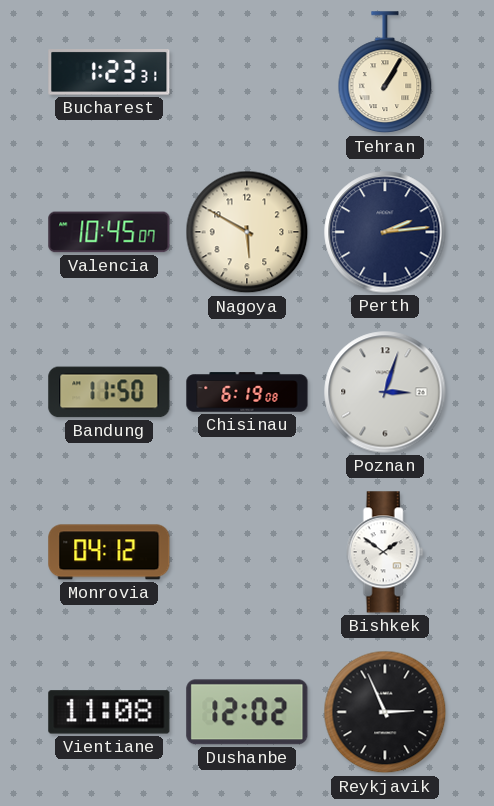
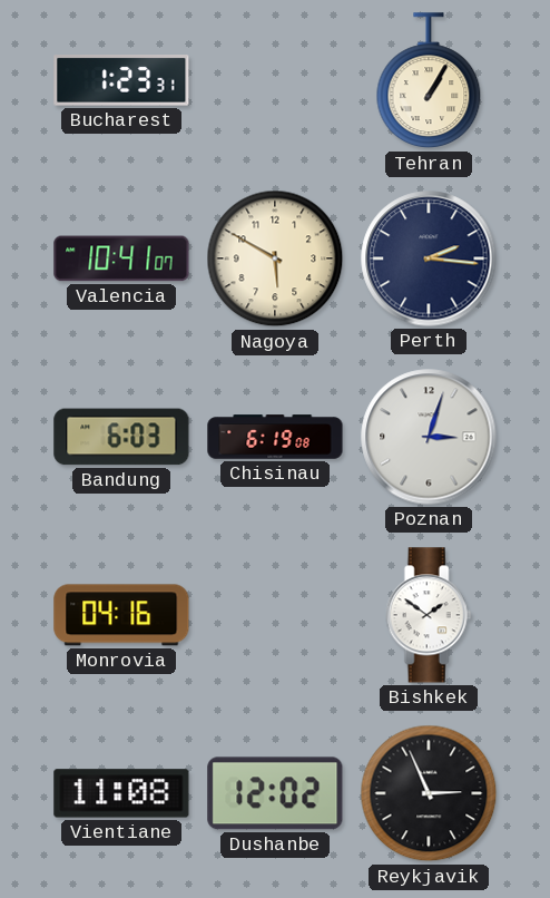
Valencia: 10:45 -> 10:41
Perth: 2:14 -> 2:16
Bandung: 11:50 -> 6:03
Monrovia: 04:12 -> 04:16
